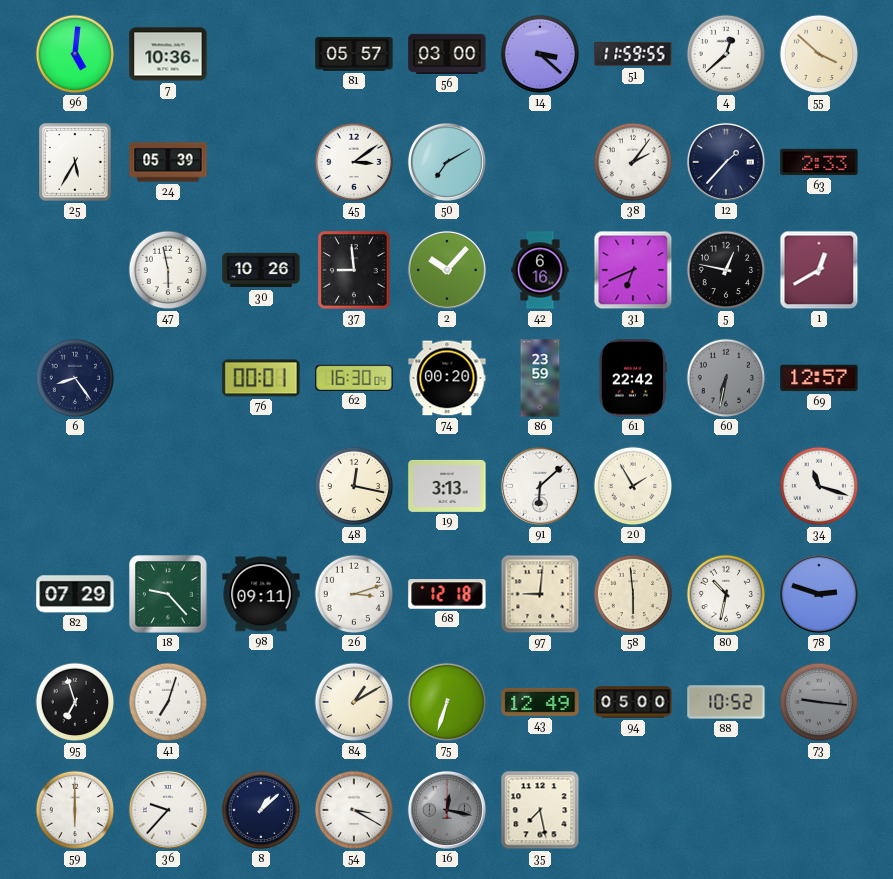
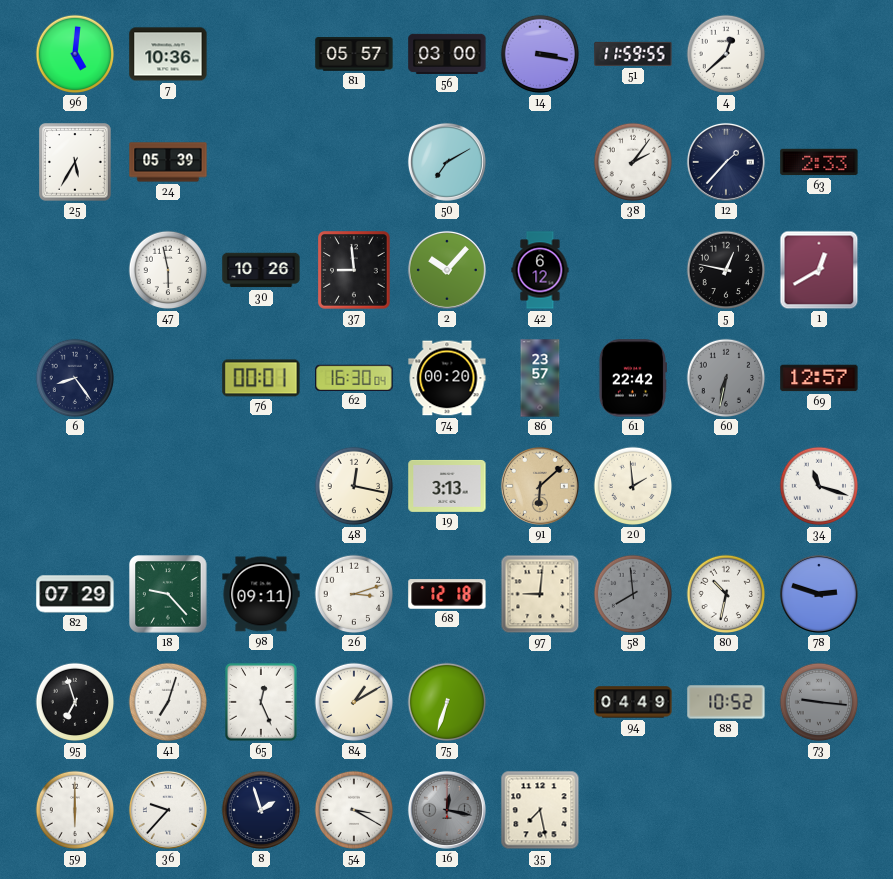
14: 3:22 -> 3:17
55: 3:52 -> none
45: 3:09 -> none
42: 6:16 -> 6:12
31: 6:41 -> none
86: 23:59 -> 23:57
91 dial: white -> champagne
20: 1:55 -> 1:59
58: 5:59 -> 7:59
58 dial: cream -> grey
65: none -> 12:26
43: 12:49 -> none
94: 05:00 -> 04:49
8: 1:08 -> 1:57
